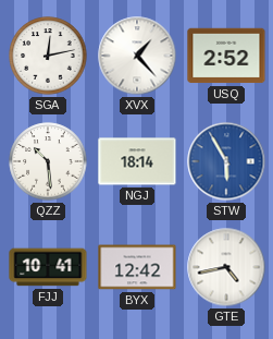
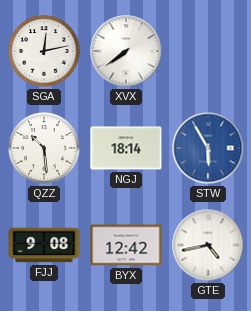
XVX: 1:23 -> 7:39
USQ: 2:52 -> none
FJJ: 10:41 -> 9:08
